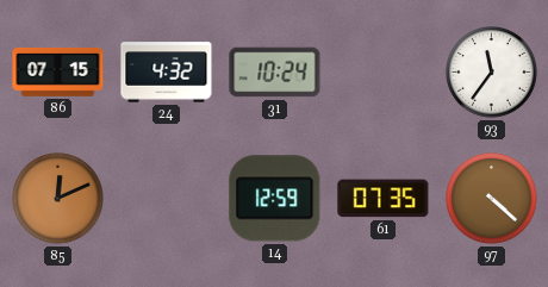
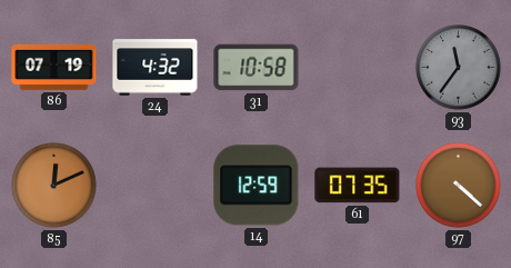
86: 07:15 -> 07:19
31: 10:24 -> 10:58
93 dial: white -> grey
